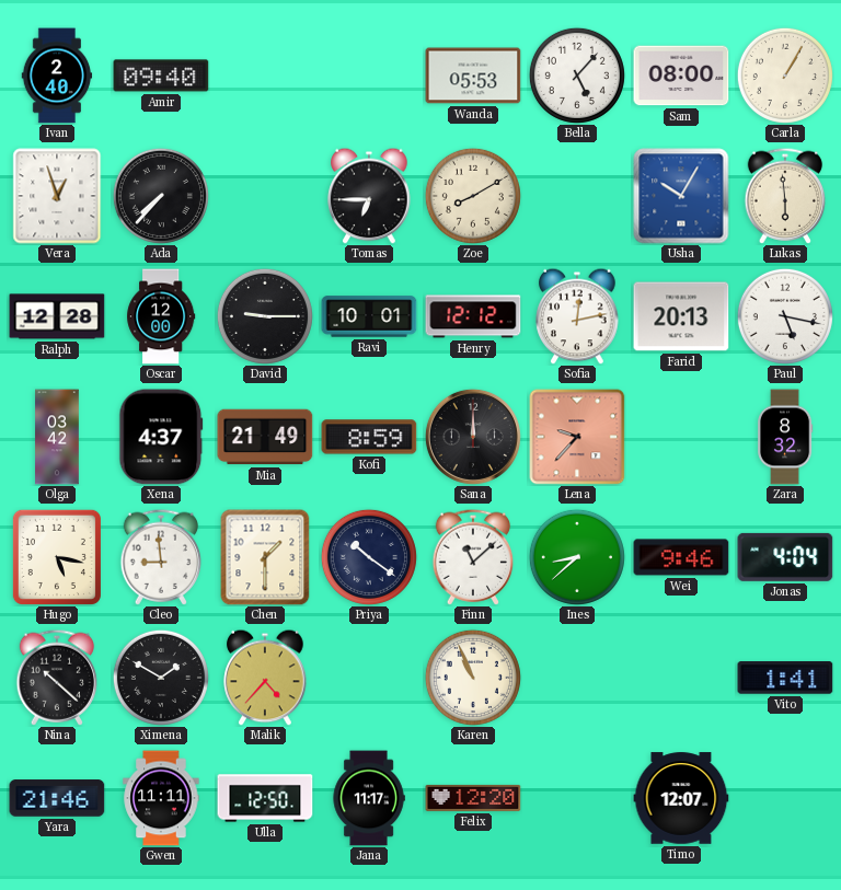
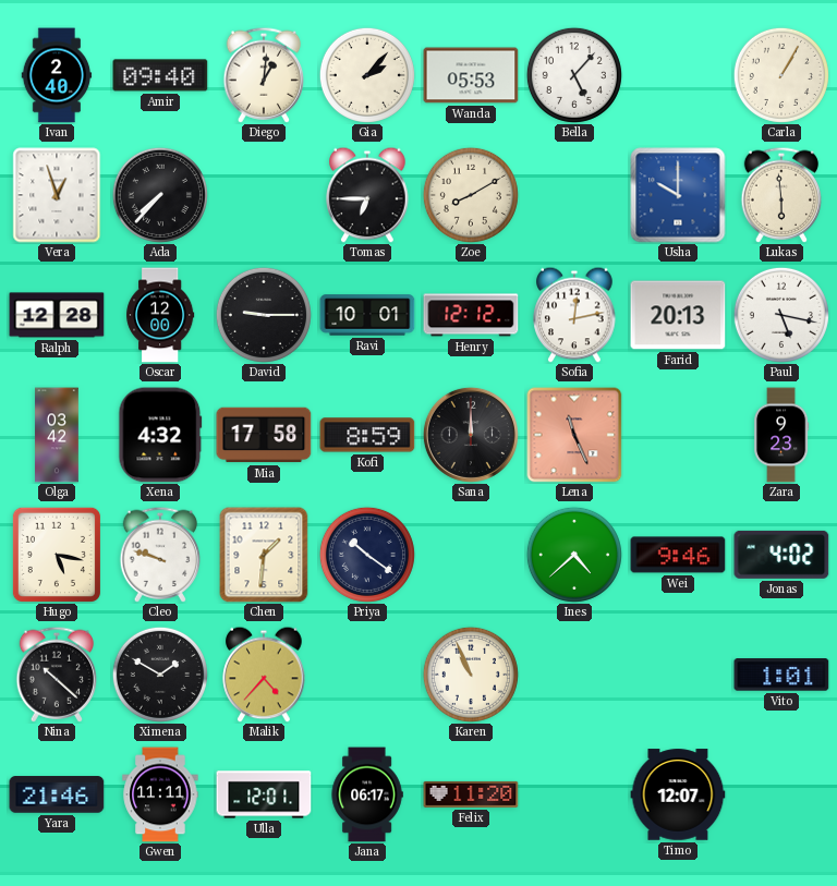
Diego: none -> 1:01
Gia: none -> 2:07
Sam: 08:00 -> none
Usha: 10:05 -> 10:00
Xena: 4:37 -> 4:32
Mia: 21:49 -> 17:58
Lena: 9:37 -> 11:26
Zara: 8:32 -> 9:23
Cleo: 8:59 -> 9:48
Chen: 1:30 -> 1:31
Finn: 11:08 -> none
Ines: 8:38 -> 4:38
Jonas: 4:04 -> 4:02
Vito: 1:41 -> 1:01
Ulla: 12:50 -> 12:01
Jana: 11:17 -> 06:17
Felix: 12:20 -> 11:20
